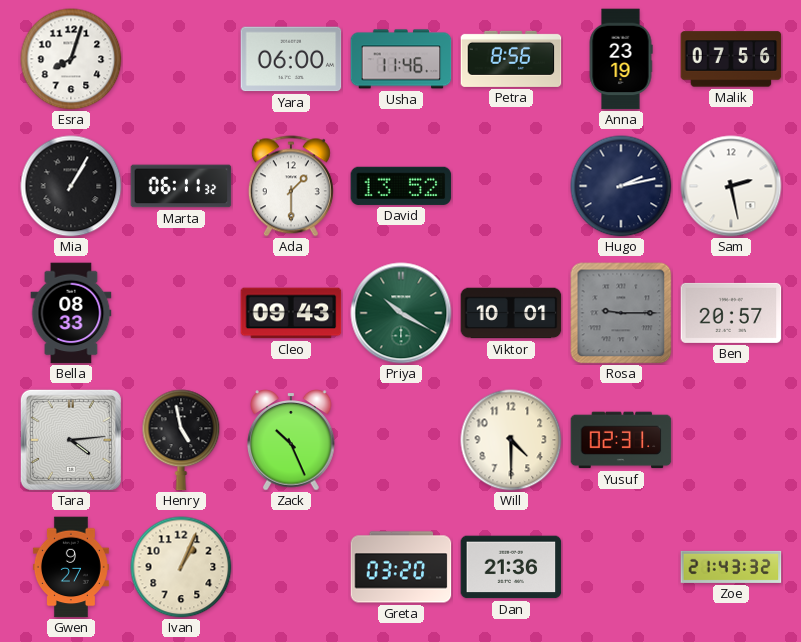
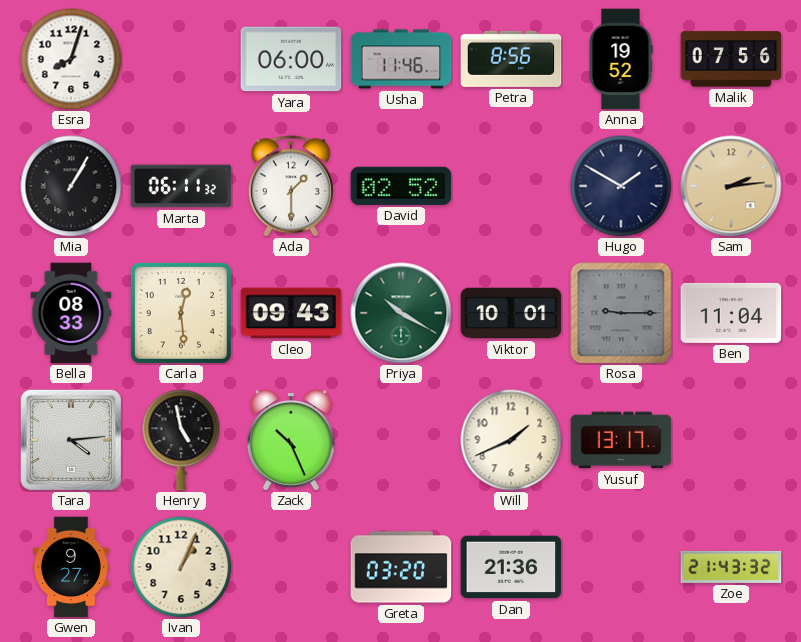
Anna: 23:19 -> 19:52
David: 13:52 -> 02:52
Hugo: 2:13 -> 1:50
Sam: 2:28 -> 2:14
Sam dial: white -> champagne
Carla: none -> 12:29
Ben: 20:57 -> 11:04
Will: 4:30 -> 1:41
Yusuf: 02:31 -> 13:17
